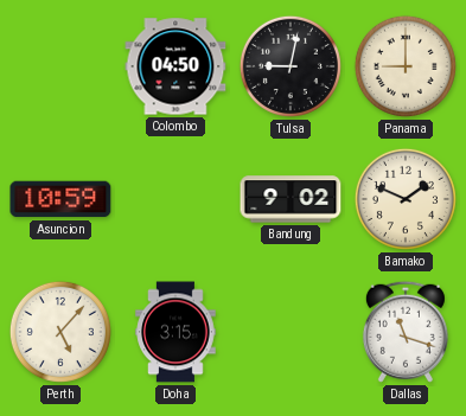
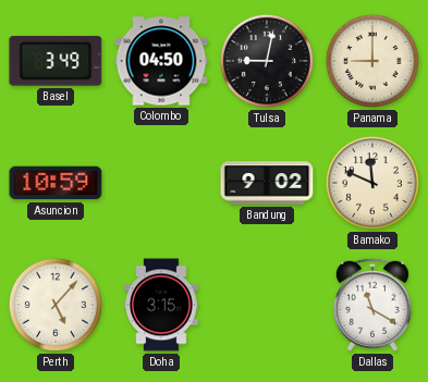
Basel: none -> 3:49
Bamako: 1:49 -> 11:49
Dallas: 11:18 -> 11:20
